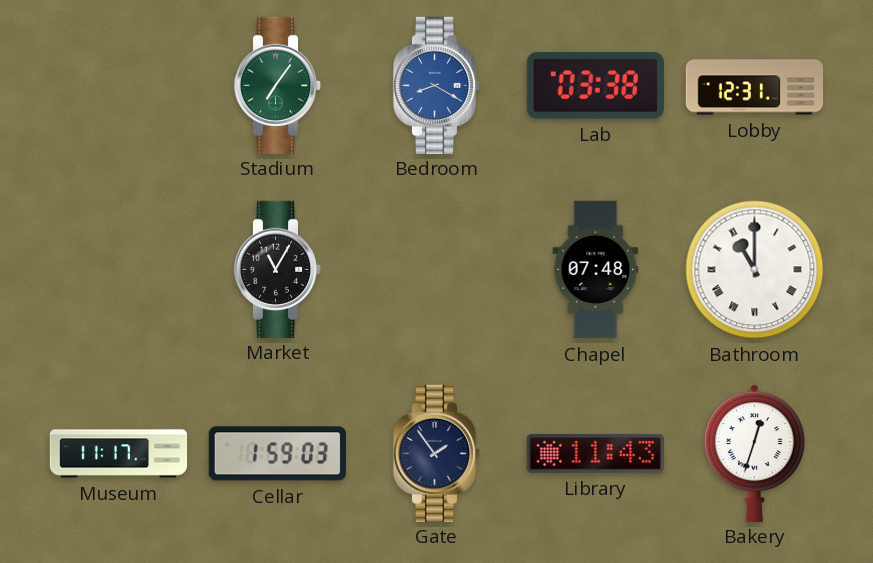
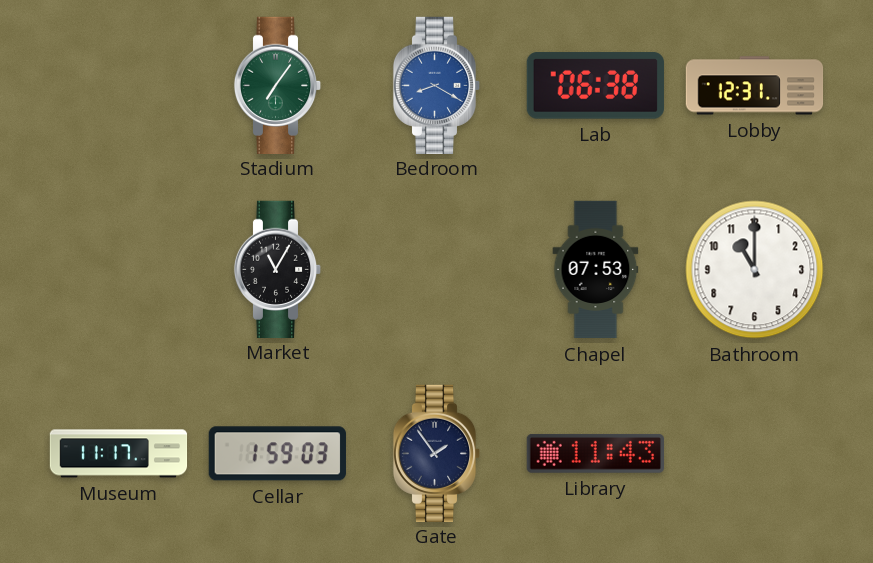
Lab: 03:38 -> 06:38
Chapel: 07:48 -> 07:53
Bathroom numerals: Roman -> Arabic
Bakery: 12:33 -> none
